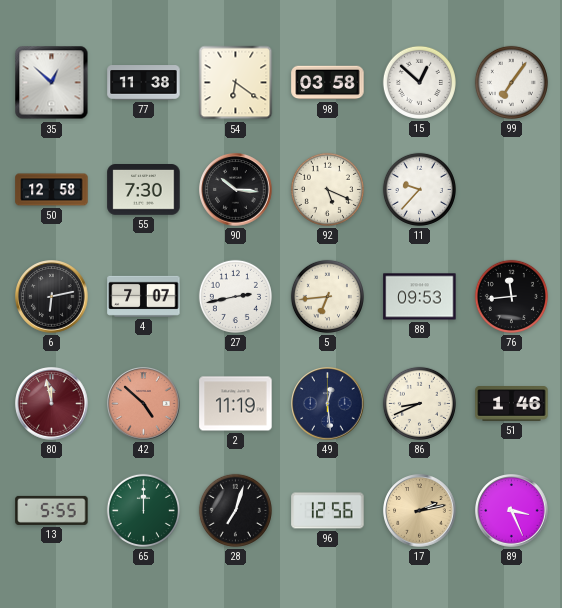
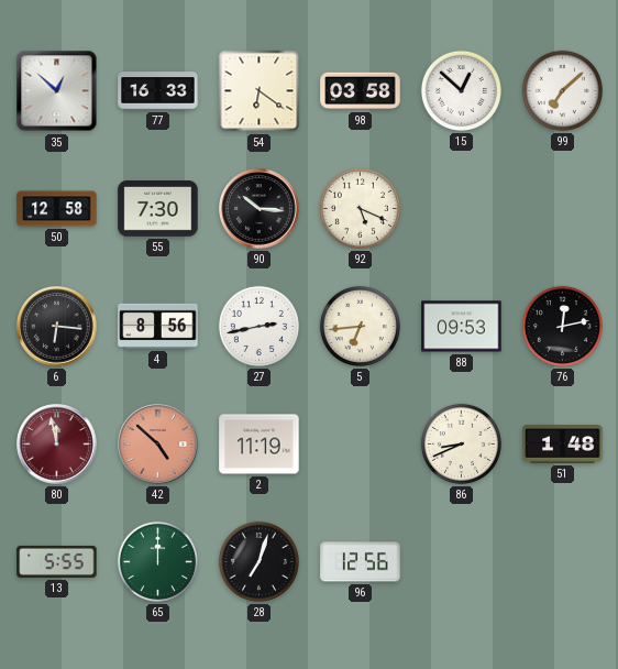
77: 11:38 -> 16:33
99: 7:06 -> 7:08
11: 9:37 -> none
6: 6:13 -> 6:16
4: 7:07 -> 8:56
76: 11:44 -> 12:13
49: 12:29 -> none
51: 1:46 -> 1:48
17: 2:13 -> none
89: 3:26 -> none
